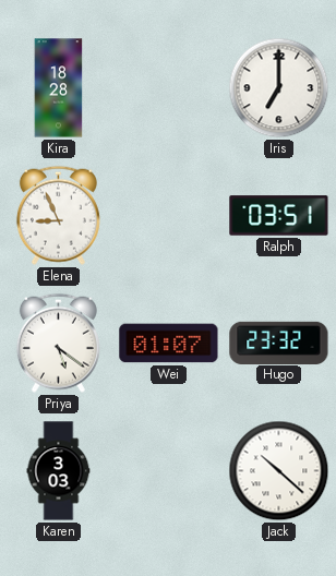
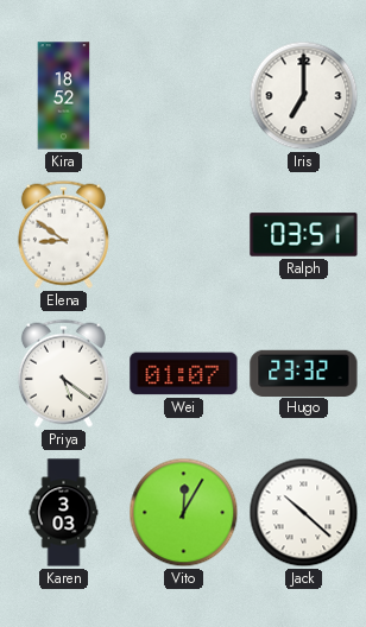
Kira: 18:28 -> 18:52
Elena: 8:56 -> 8:51
Vito: none -> 12:05
